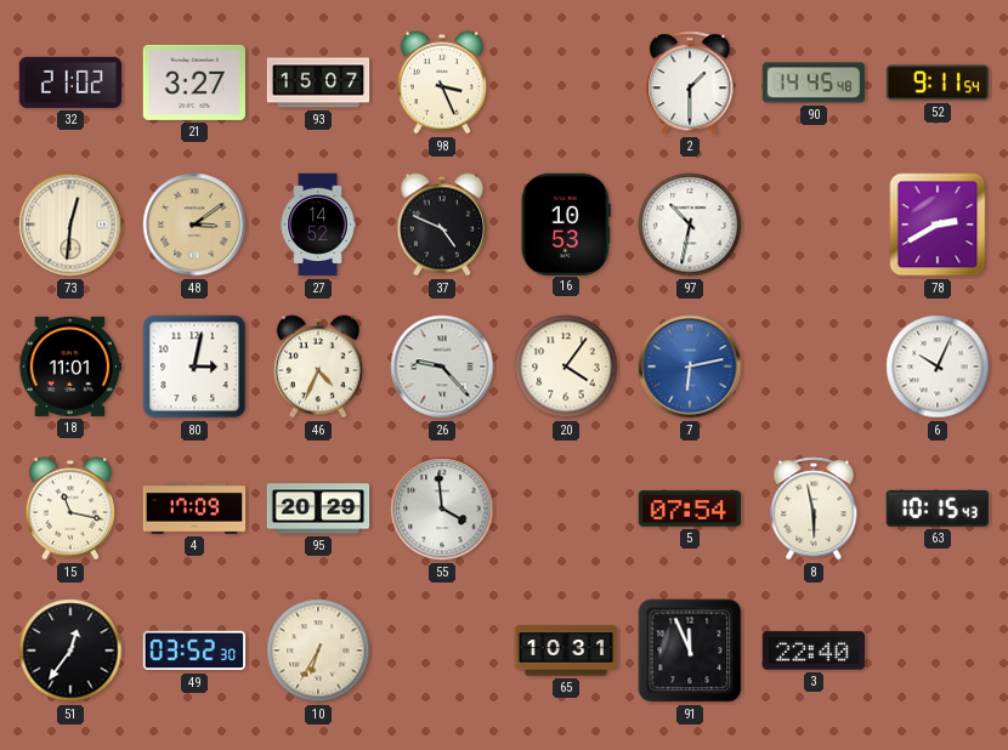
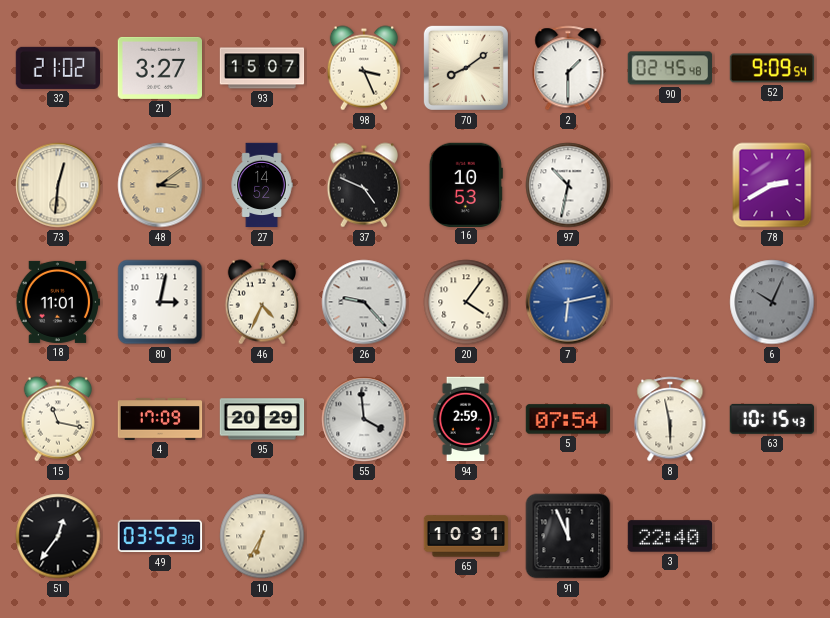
70: none -> 8:09
90: 14:45 -> 02:45
52: 9:11 -> 9:09
6 dial: white -> grey
94: none -> 2:59
